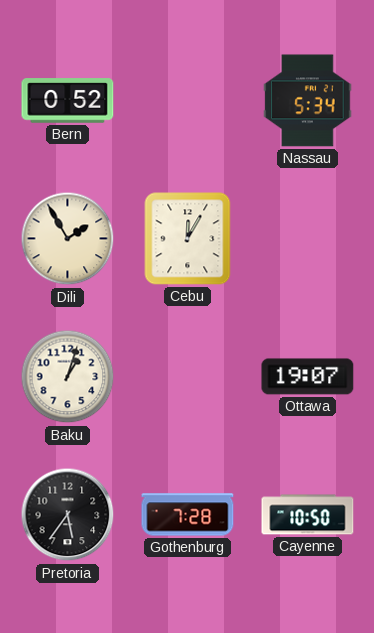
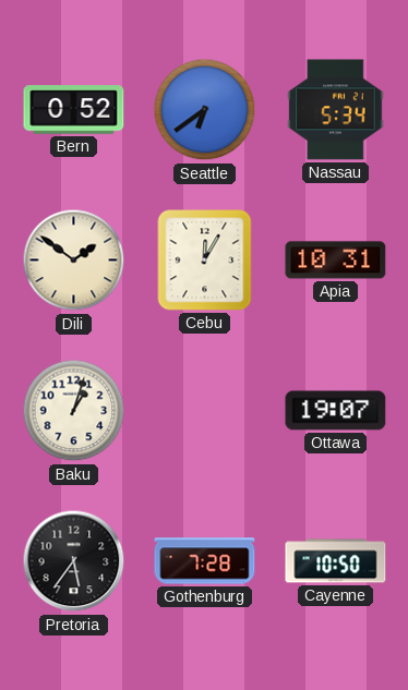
Seattle: none -> 6:39
Dili: 1:55 -> 1:51
Apia: none -> 10:31
